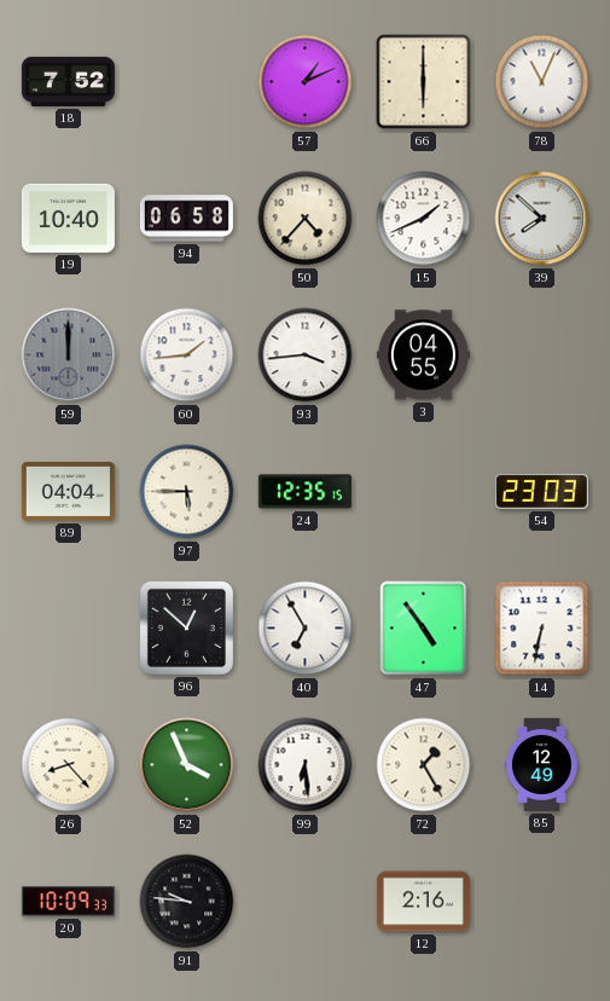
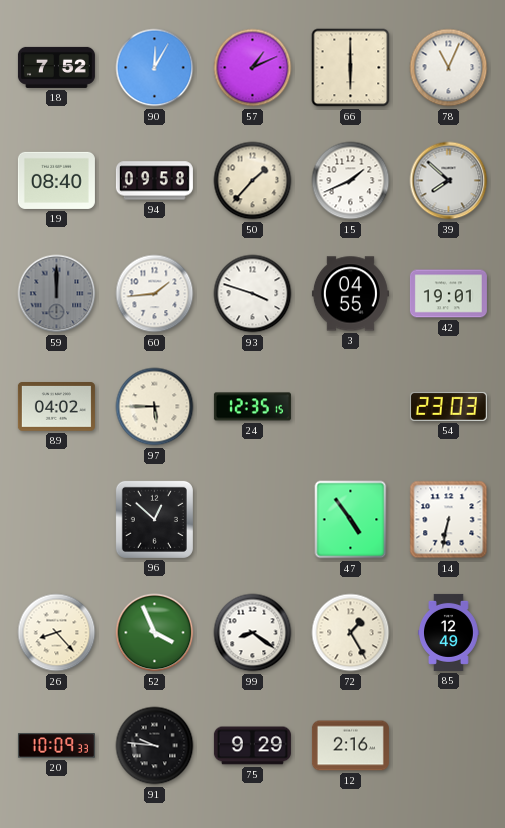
90: none -> 12:05
19: 10:40 -> 08:40
94: 06:58 -> 09:58
50: 4:37 -> 1:37
93: 3:44 -> 3:48
42: none -> 19:01
89: 04:04 -> 04:02
40: 6:55 -> none
99: 6:29 -> 8:21
75: none -> 9:29
